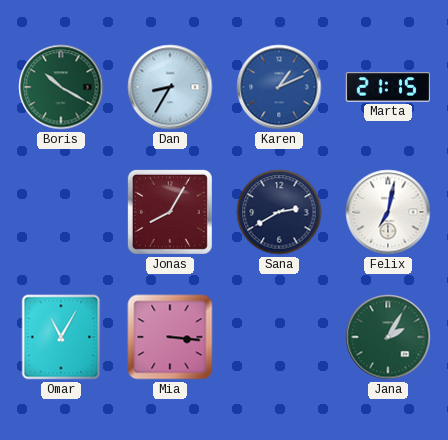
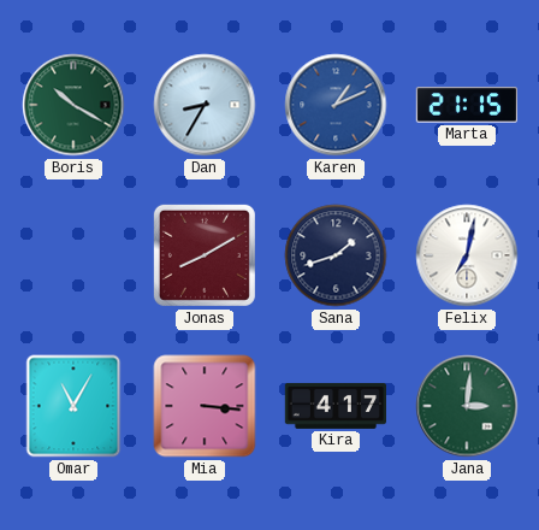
Jonas: 8:05 -> 8:10
Sana: 2:40 -> 1:42
Kira: none -> 4:17
Jana: 2:05 -> 3:01
